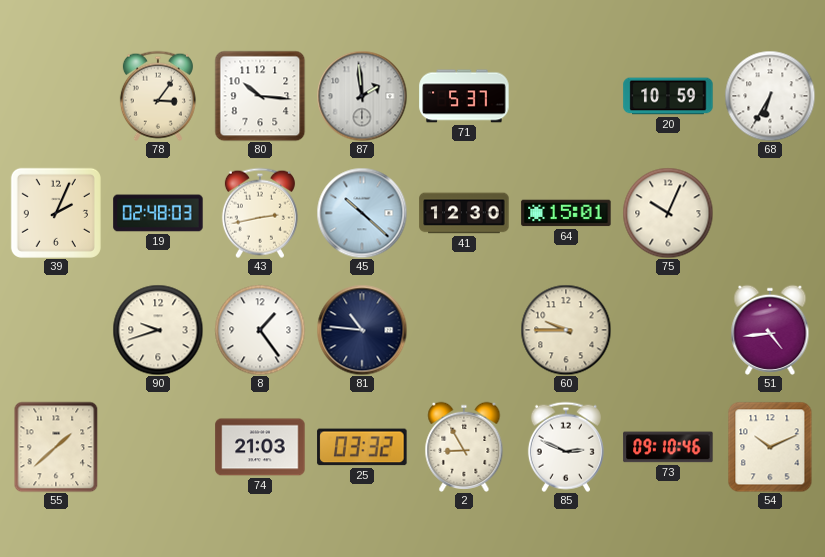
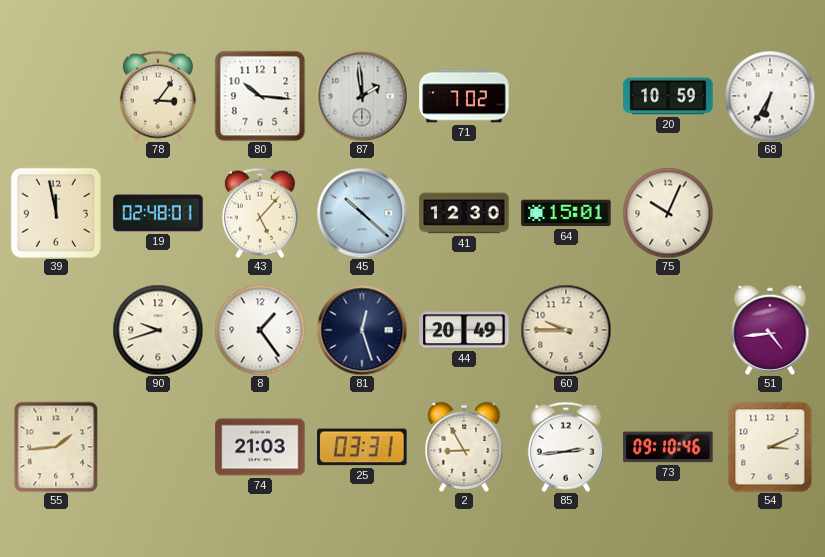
71: 5:37 -> 7:02
39: 2:04 -> 11:58
19: 02:48:03 -> 02:48:01
43: 2:43 -> 5:07
81: 10:46 -> 12:27
44: none -> 20:49
55: 1:38 -> 1:44
25: 03:32 -> 03:31
85: 2:49 -> 2:44
54: 10:11 -> 3:11
